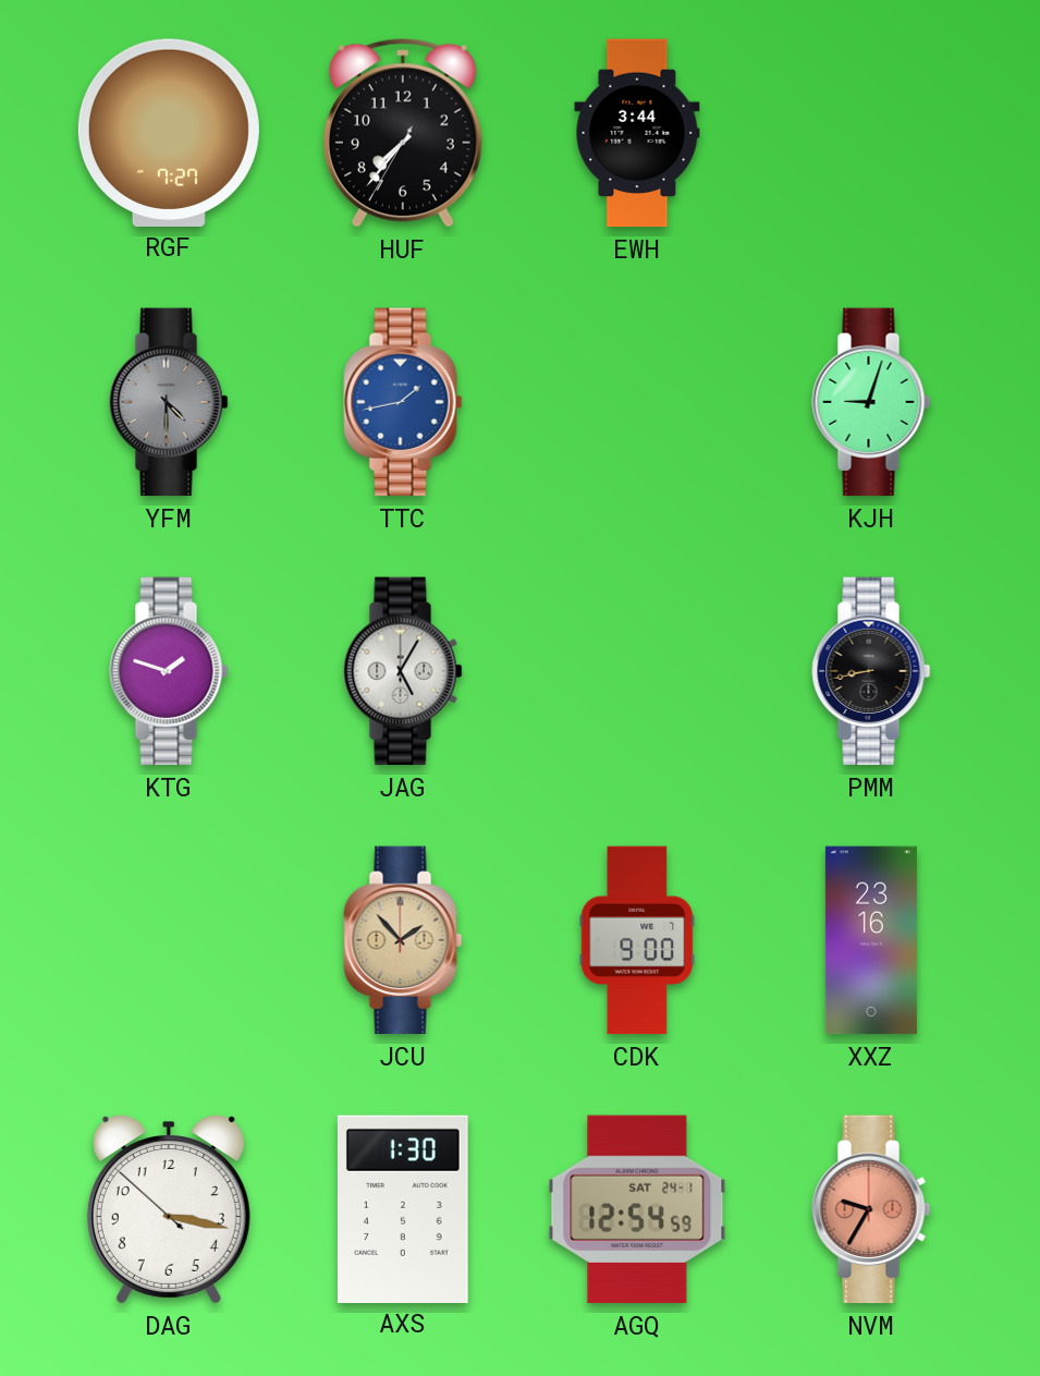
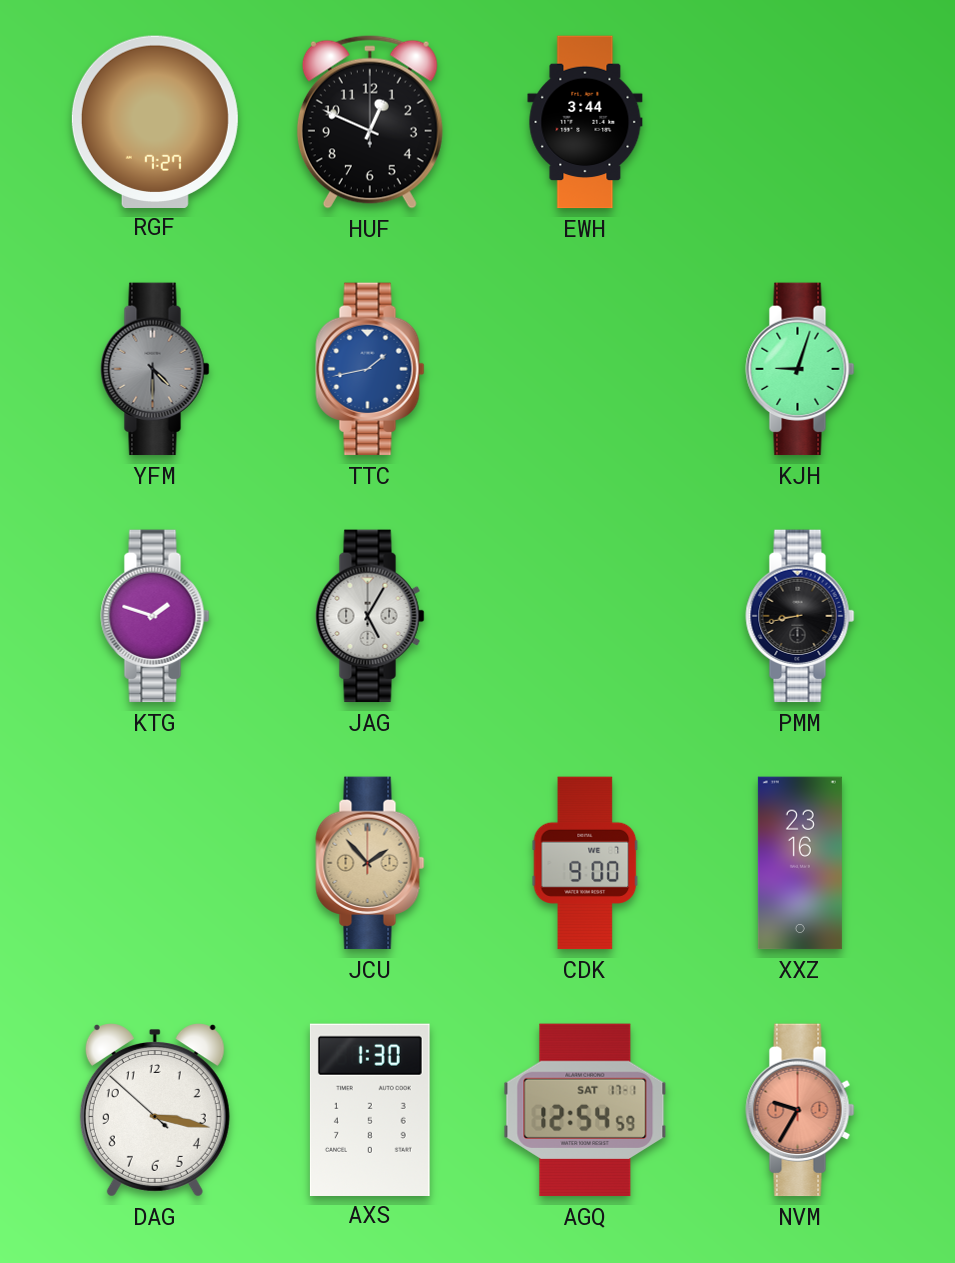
HUF: 7:36 -> 12:49
AGQ date: SAT 24-1 -> SAT 17-1
